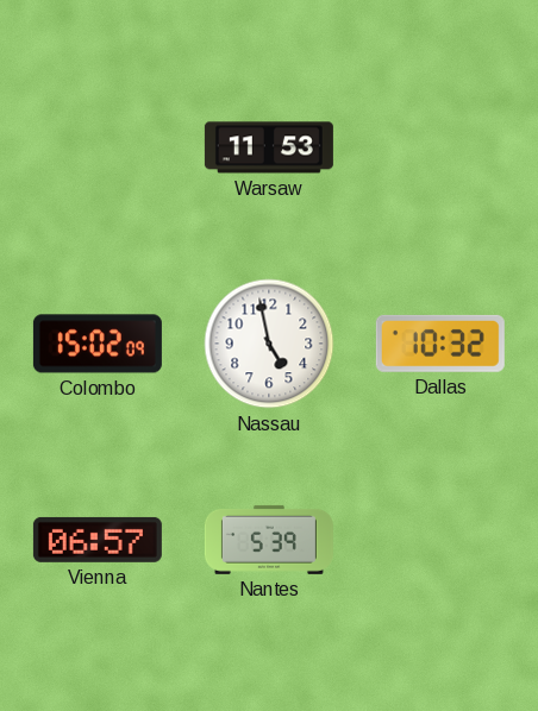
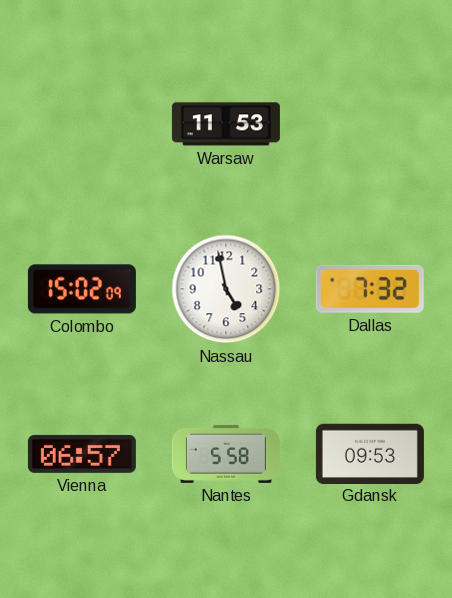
Dallas: 10:32 -> 7:32
Nantes: 5:39 -> 5:58
Gdansk: none -> 09:53
